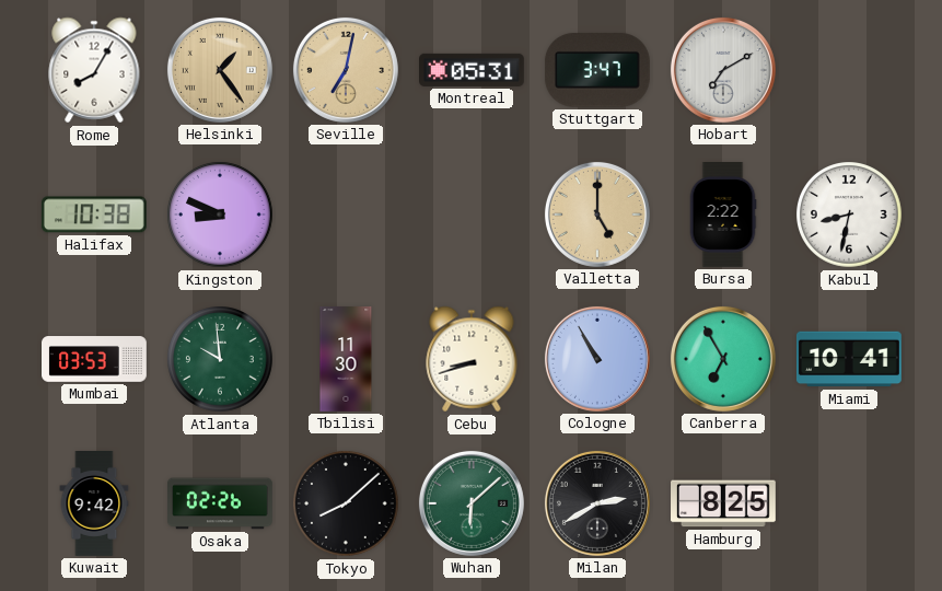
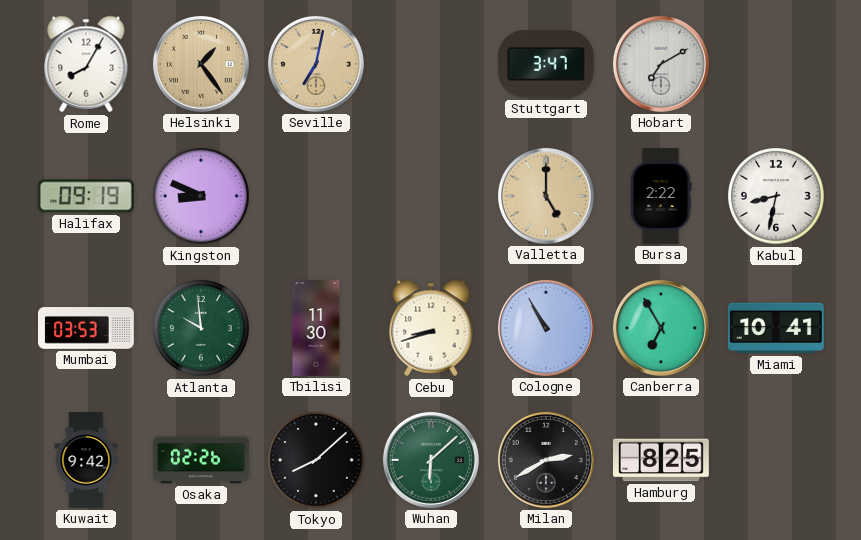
Montreal: 05:31 -> none
Halifax: 10:38 -> 09:19
